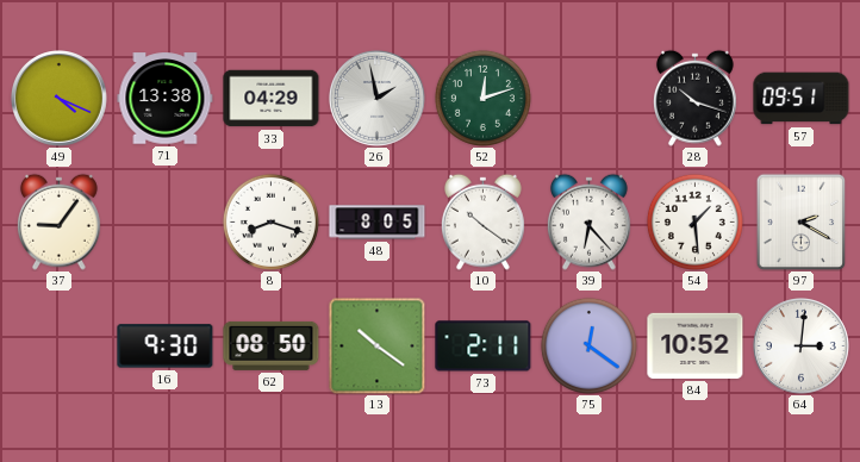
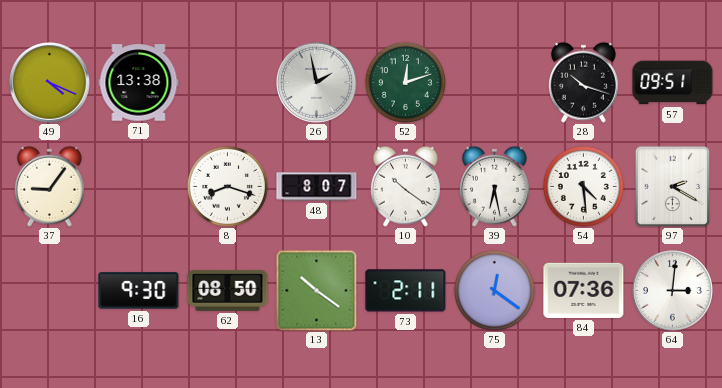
33: 04:29 -> none
48: 8:05 -> 8:07
39: 6:23 -> 6:28
54: 1:29 -> 4:29
84: 10:52 -> 07:36
